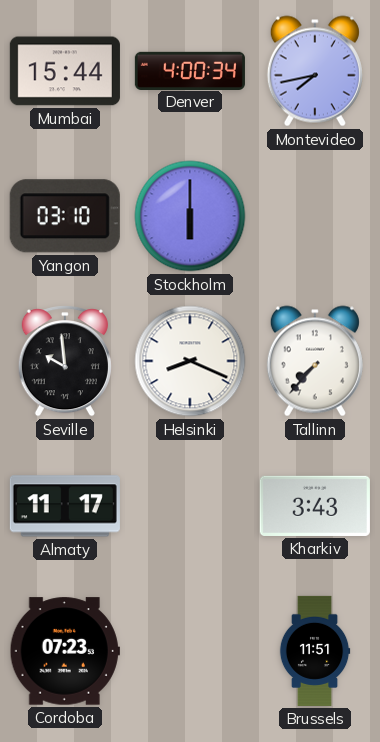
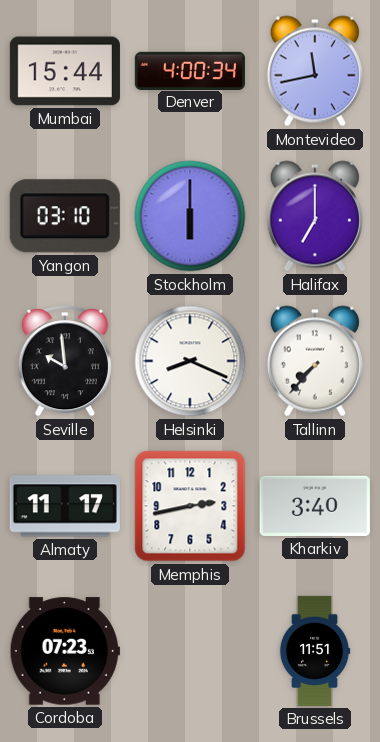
Montevideo: 7:43 -> 11:43
Halifax: none -> 7:00
Memphis: none -> 2:43
Kharkiv: 3:43 -> 3:40
